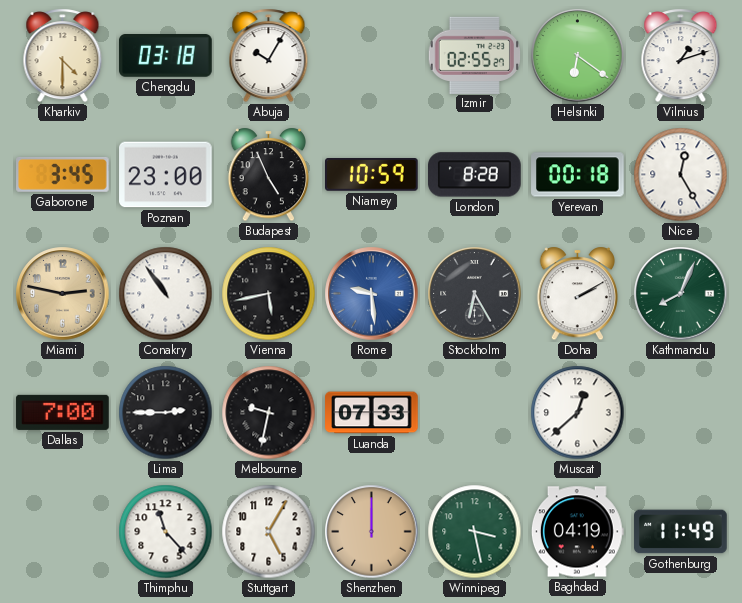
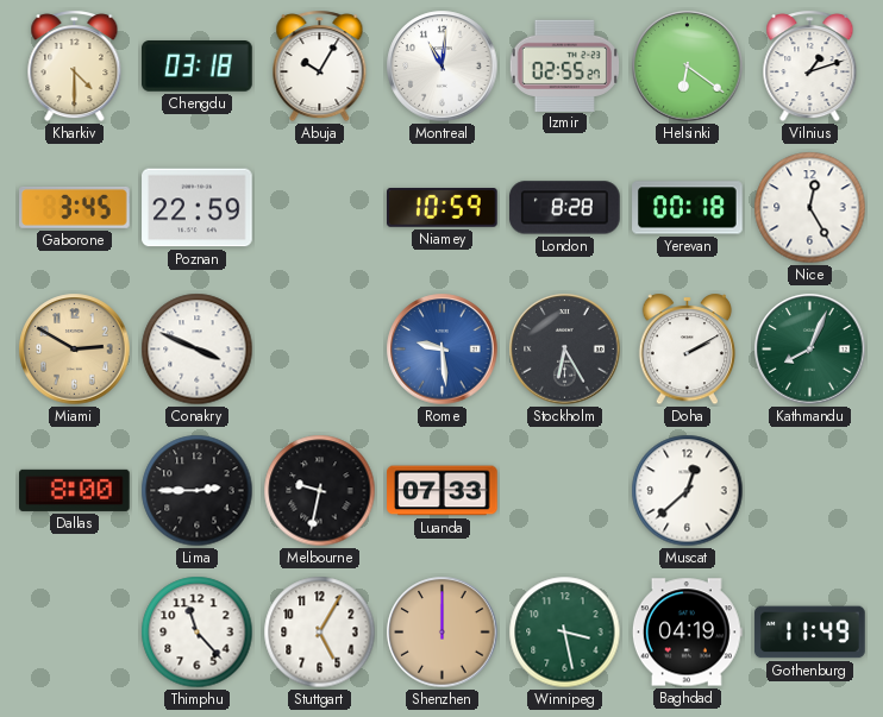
Montreal: none -> 11:01
Poznan: 23:00 -> 22:59
Budapest: 4:56 -> none
Miami: 2:47 -> 2:50
Conakry: 10:54 -> 3:49
Vienna: 5:43 -> none
Dallas: 7:00 -> 8:00
